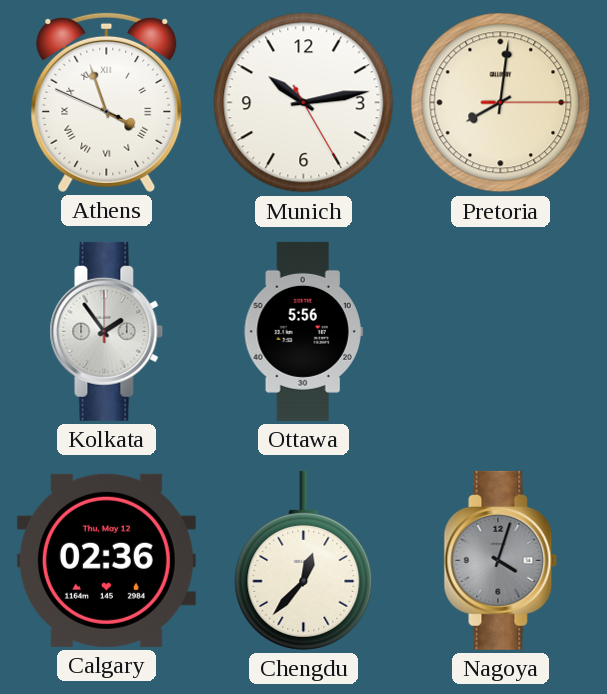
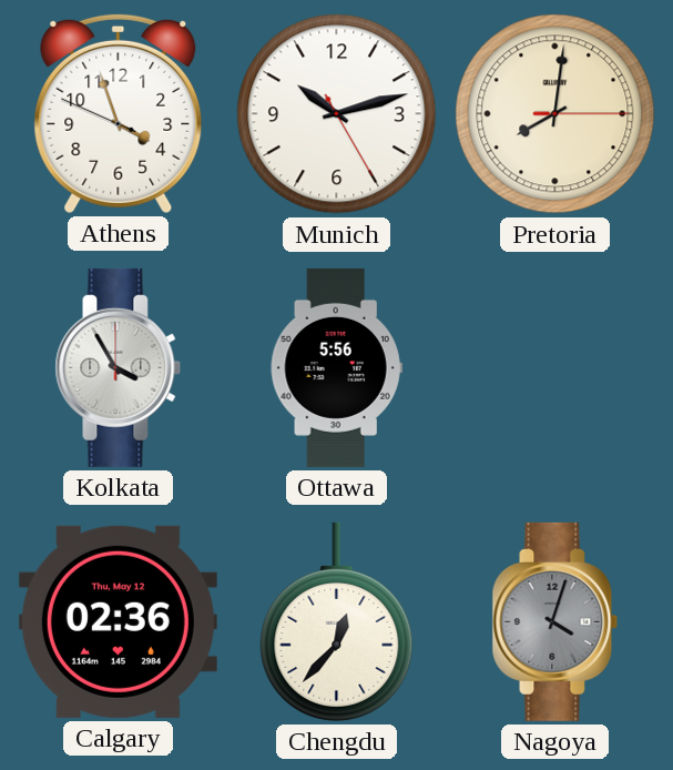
Athens numerals: Roman -> Arabic
Munich: 10:13 -> 10:12
Kolkata: 1:54 -> 3:55
